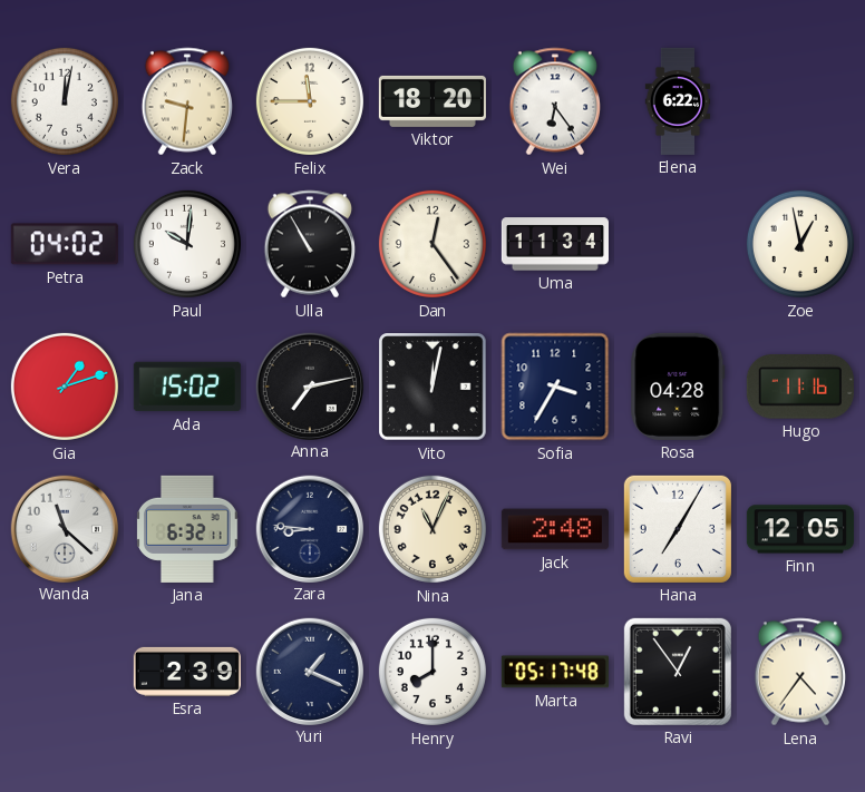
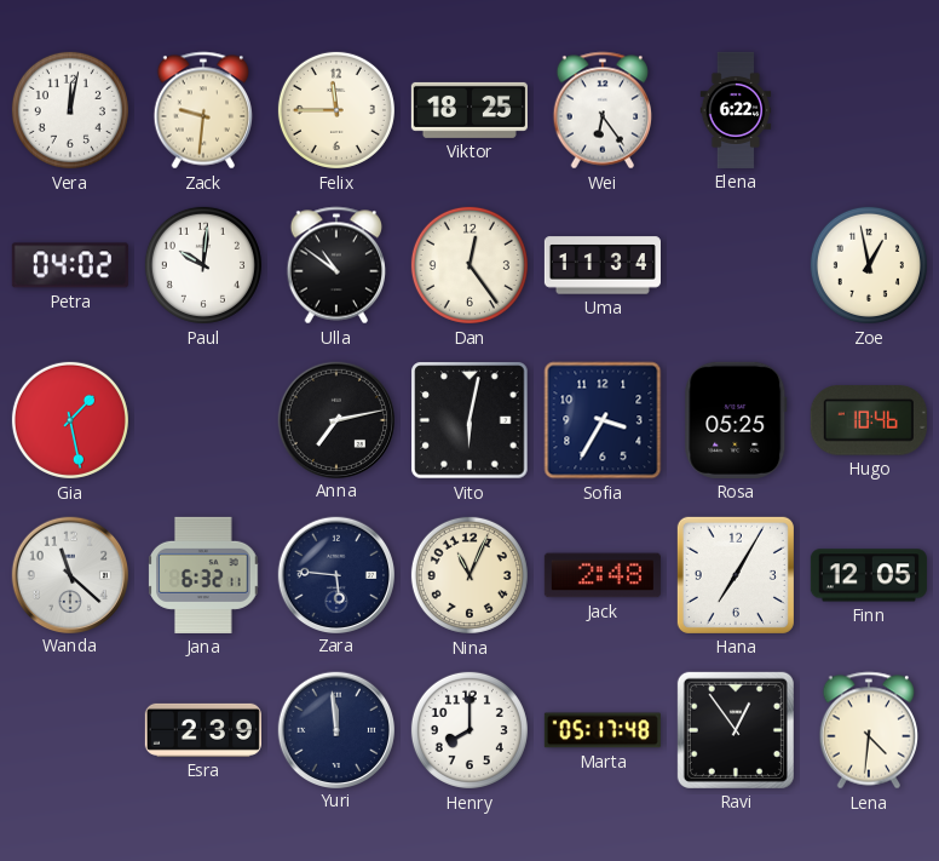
Viktor: 18:20 -> 18:25
Ulla: 10:55 -> 10:51
Gia: 1:12 -> 1:28
Ada: 15:02 -> none
Vito: 12:02 -> 6:02
Rosa: 04:28 -> 05:25
Hugo: 11:16 -> 10:46
Zara: 8:46 -> 5:46
Yuri: 1:19 -> 11:59
Lena: 4:36 -> 4:31
